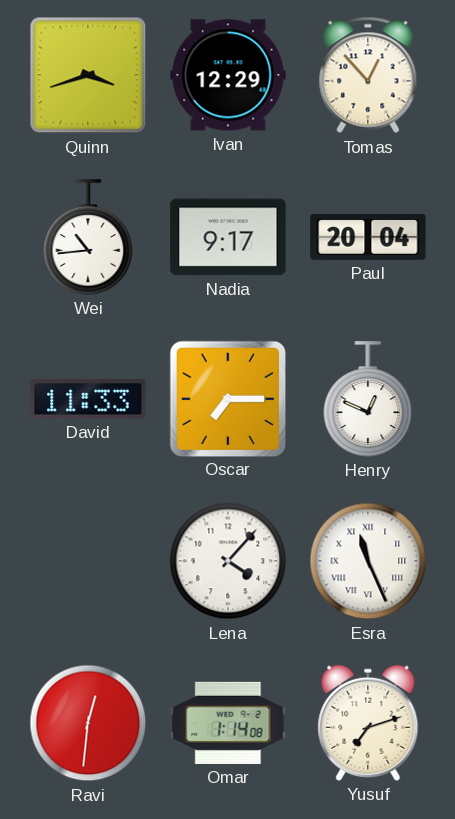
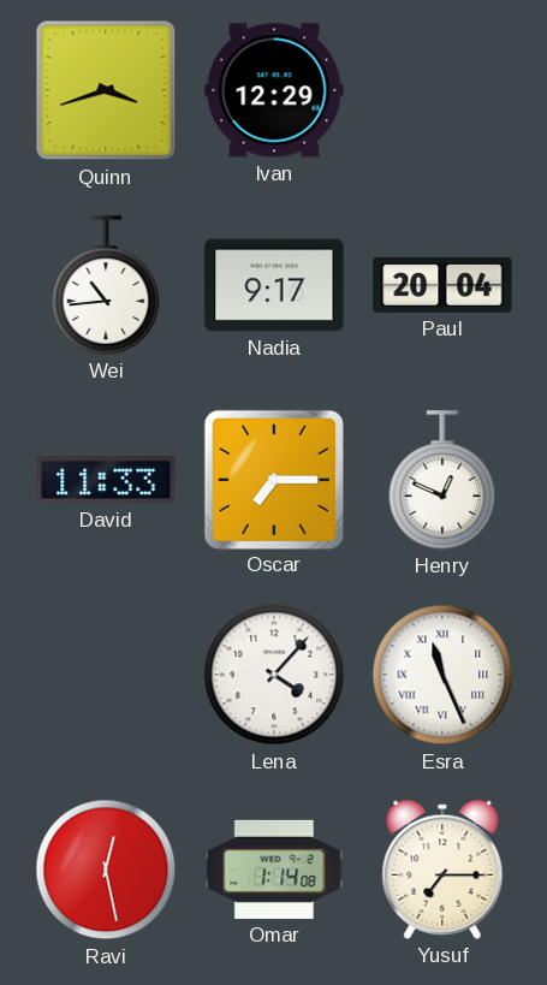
Tomas: 12:53 -> none
Ravi: 12:31 -> 12:28
Yusuf: 7:12 -> 7:15
